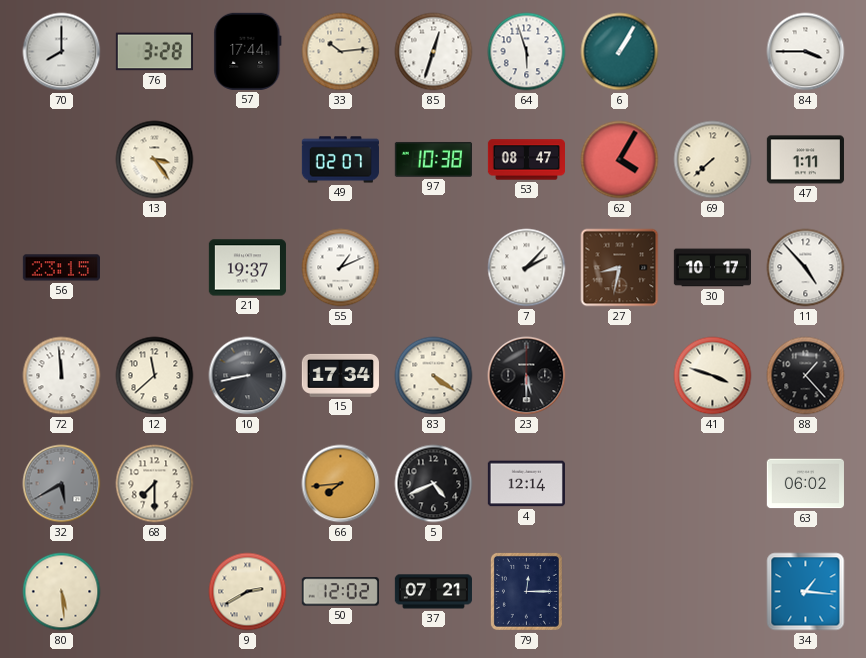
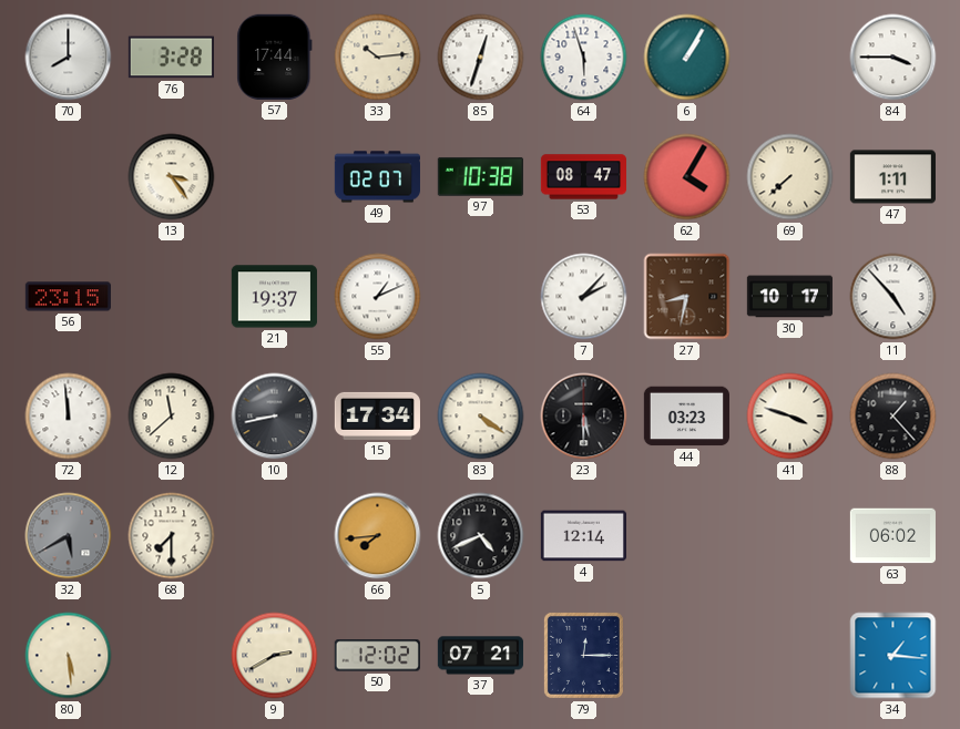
44: none -> 03:23
